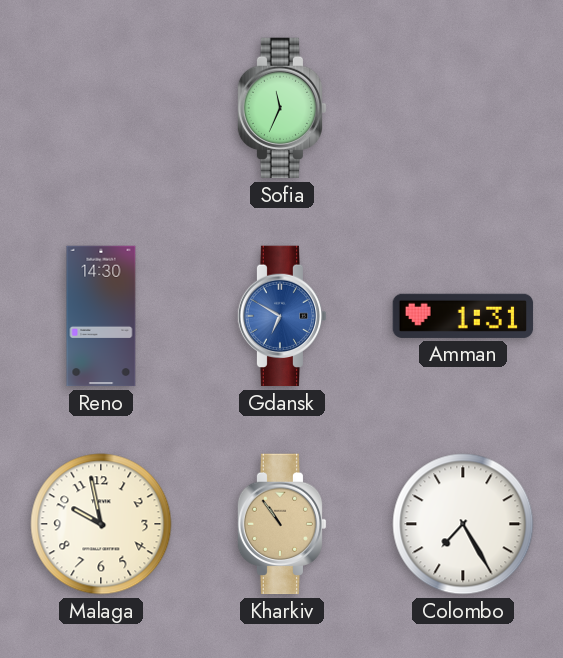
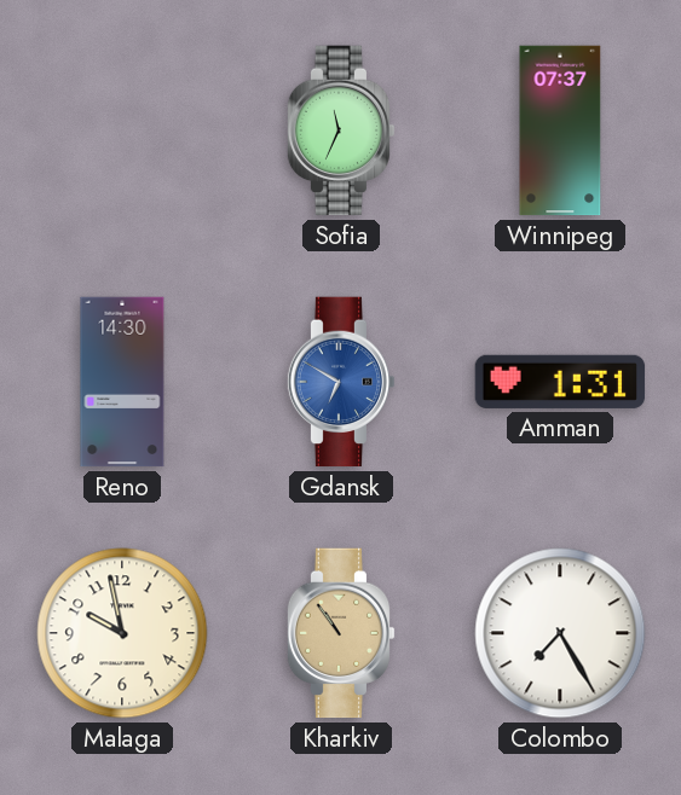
Winnipeg: none -> 07:37
